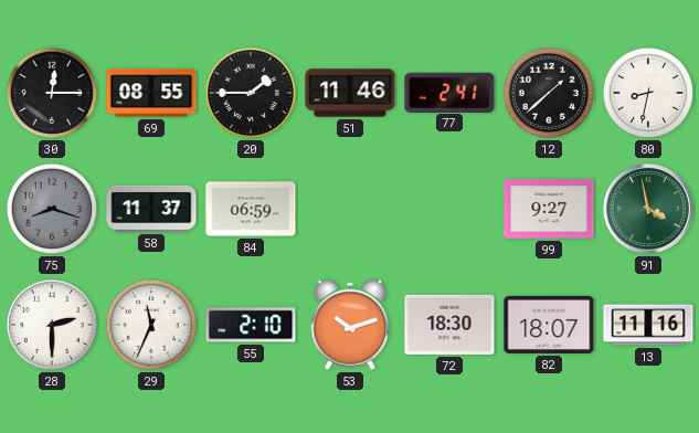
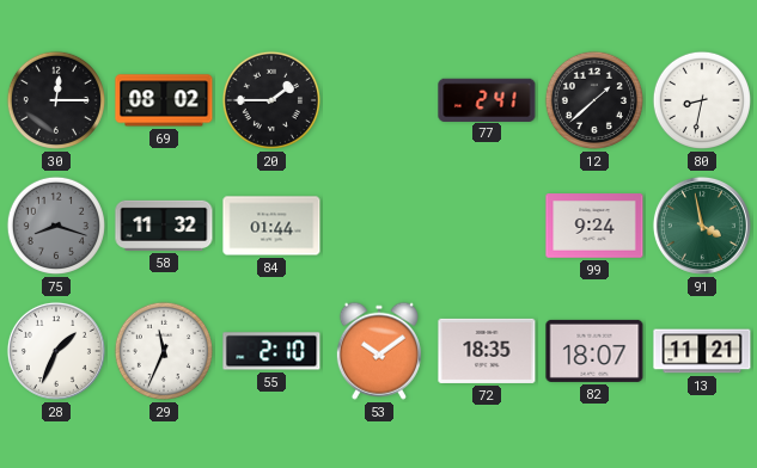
69: 08:55 -> 08:02
51: 11:46 -> none
58: 11:37 -> 11:32
84: 06:59 -> 01:44
99: 9:27 -> 9:24
28: 2:30 -> 1:34
53: 10:12 -> 10:09
72: 18:30 -> 18:35
13: 11:16 -> 11:21
